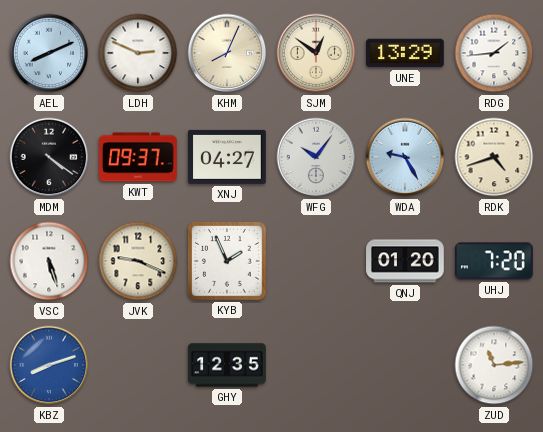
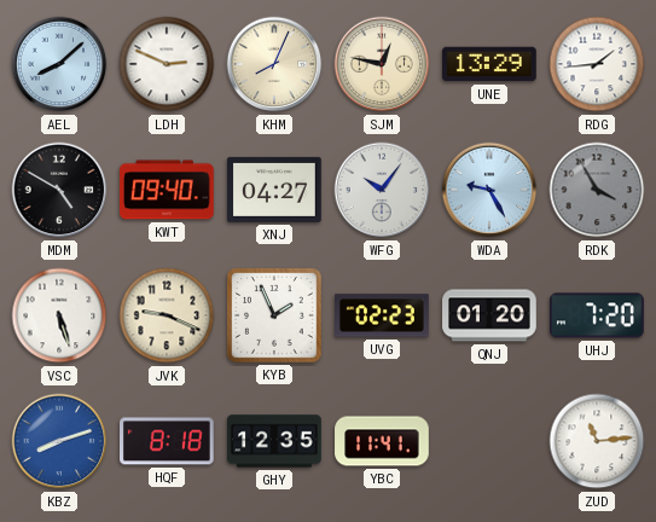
AEL: 8:11 -> 8:08
SJM: 12:51 -> 12:47
MDM: 4:21 -> 4:50
KWT: 09:37 -> 09:40
RDK: 4:42 -> 3:55
RDK dial: cream -> grey
UVG: none -> 02:23
HQF: none -> 8:18
YBC: none -> 11:41
